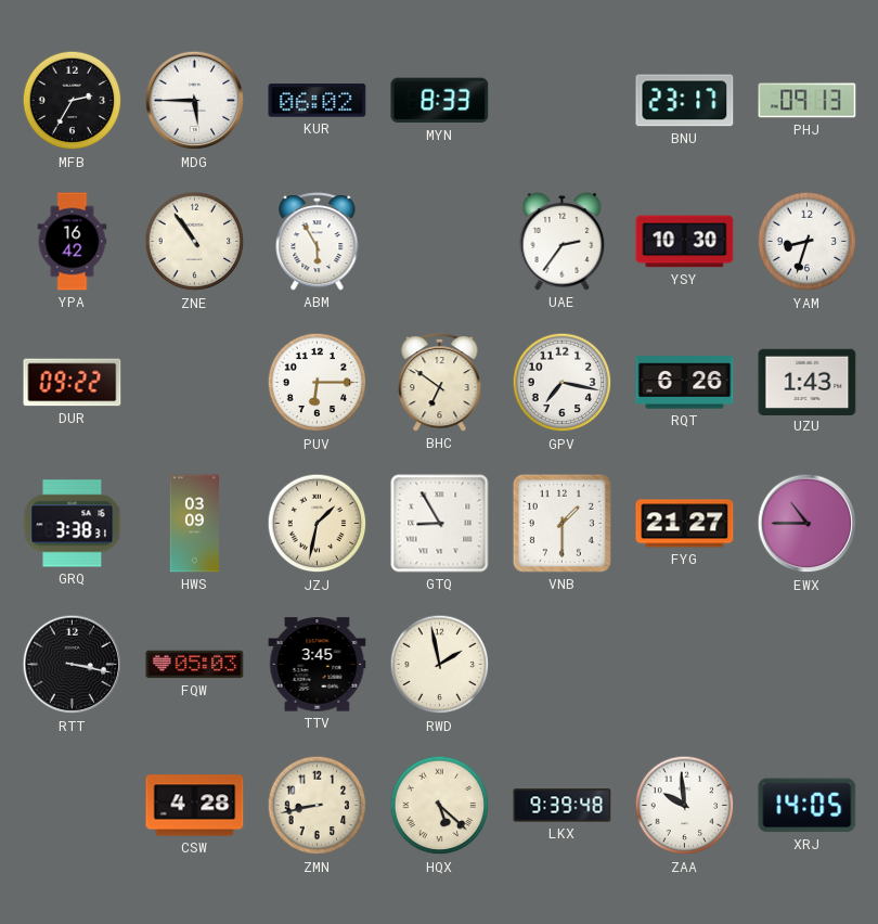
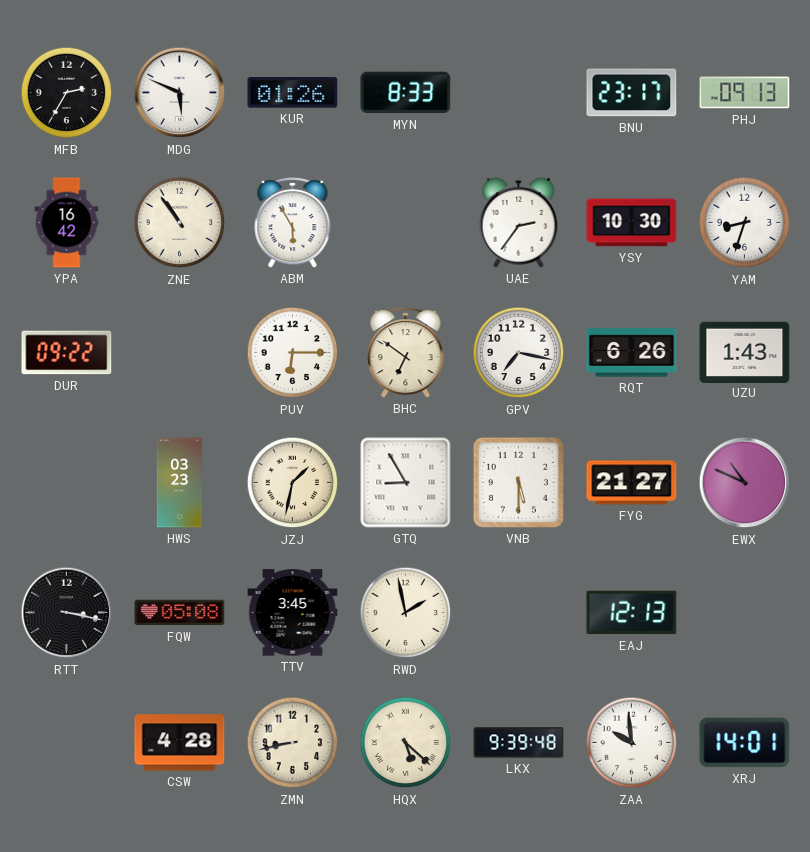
MDG: 5:45 -> 5:49
KUR: 06:02 -> 01:26
GRQ: 3:38 -> none
HWS: 03:09 -> 03:23
VNB: 1:30 -> 5:30
EWX: 10:45 -> 10:49
FQW: 05:03 -> 05:08
EAJ: none -> 12:13
XRJ: 14:05 -> 14:01
